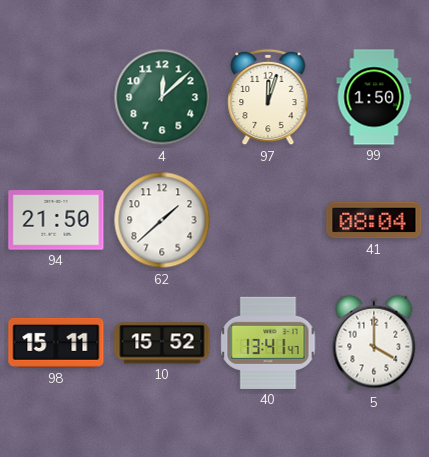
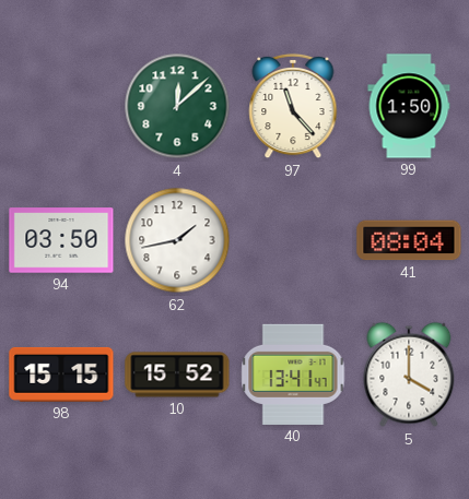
97: 12:03 -> 11:23
94: 21:50 -> 03:50
62: 1:38 -> 1:43
98: 15:11 -> 15:15
